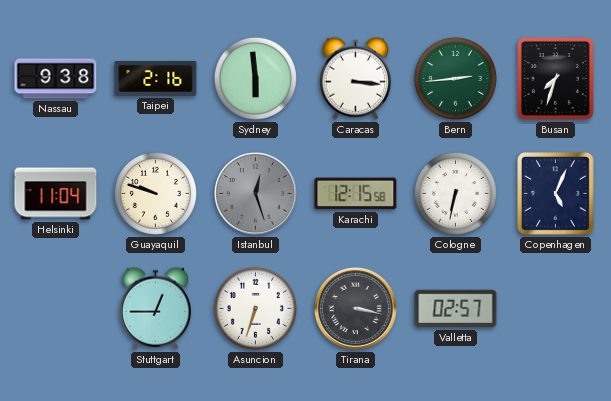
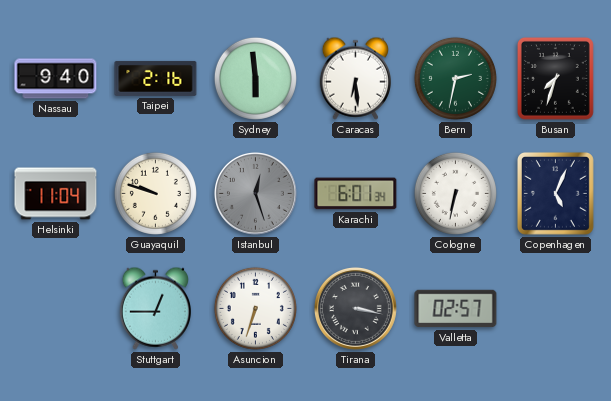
Nassau: 9:38 -> 9:40
Caracas: 3:16 -> 6:29
Bern: 2:44 -> 2:32
Karachi: 12:15 -> 6:01
